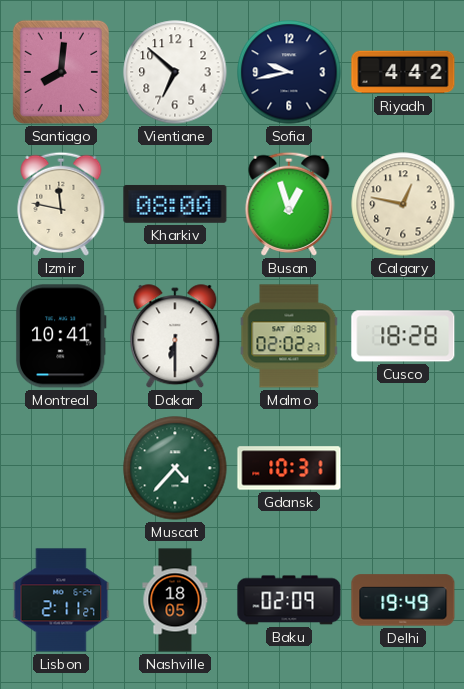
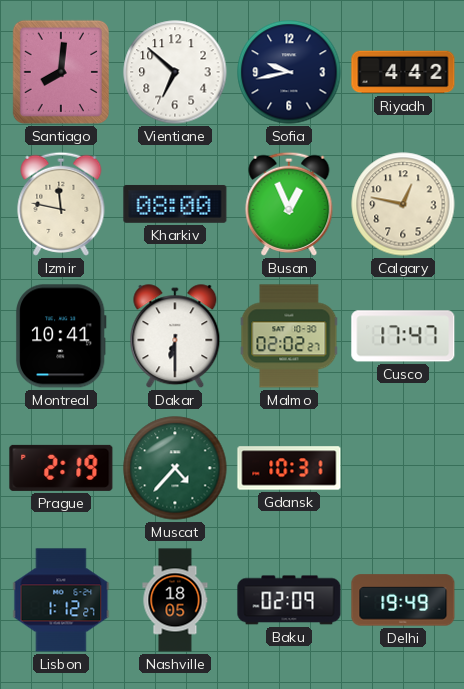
Busan: 12:57 -> 12:56
Cusco: 18:28 -> 17:47
Prague: none -> 2:19
Lisbon: 2:11 -> 1:12
